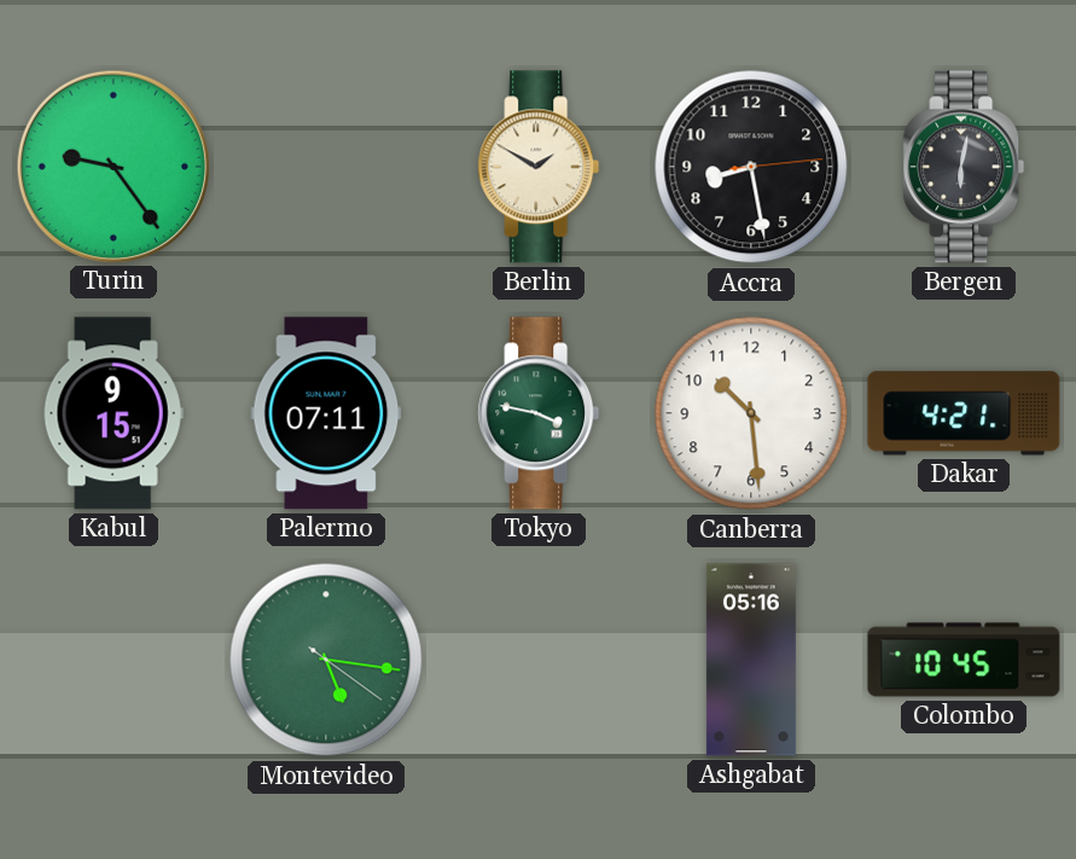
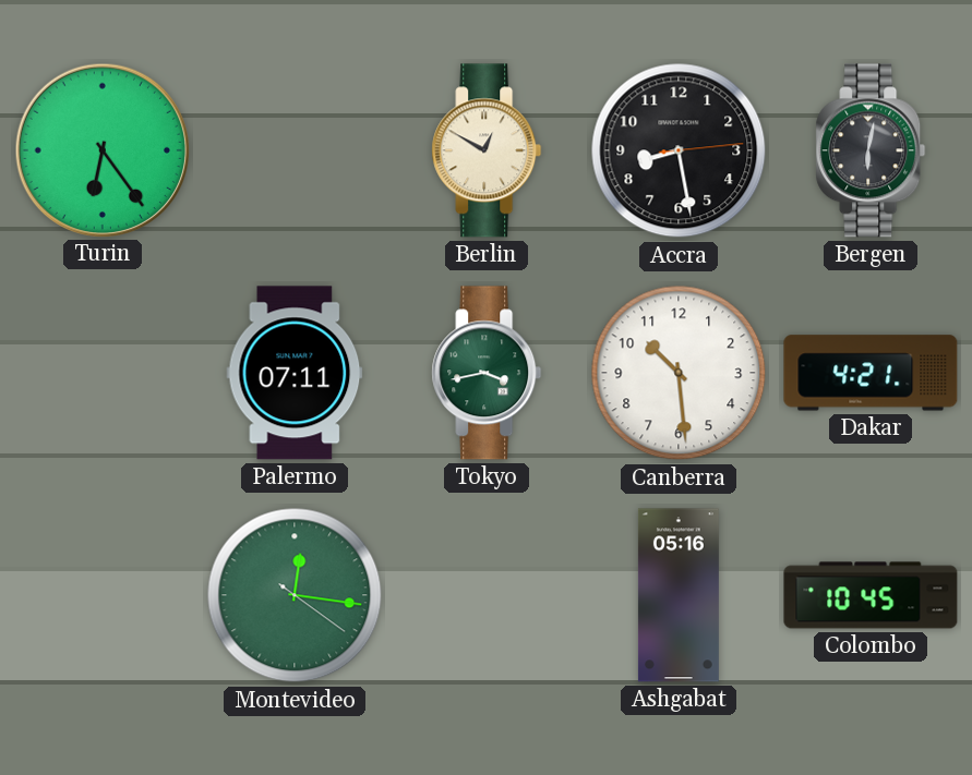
Turin: 9:24 -> 6:24
Berlin: 1:50 -> 12:50
Kabul: 9:15 -> none
Tokyo: 3:47 -> 3:43
Montevideo: 5:16 -> 12:16
